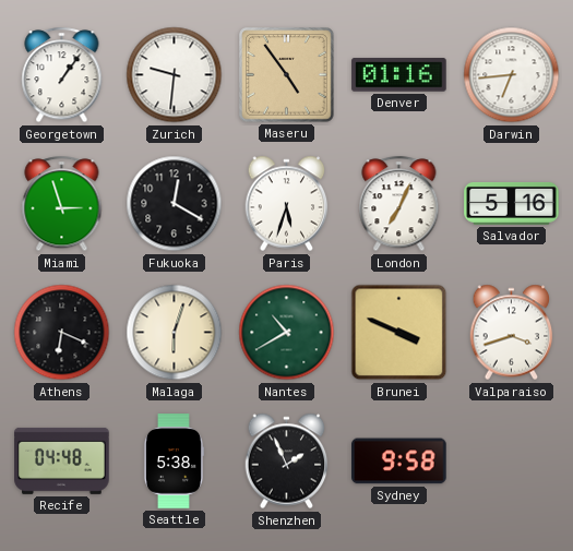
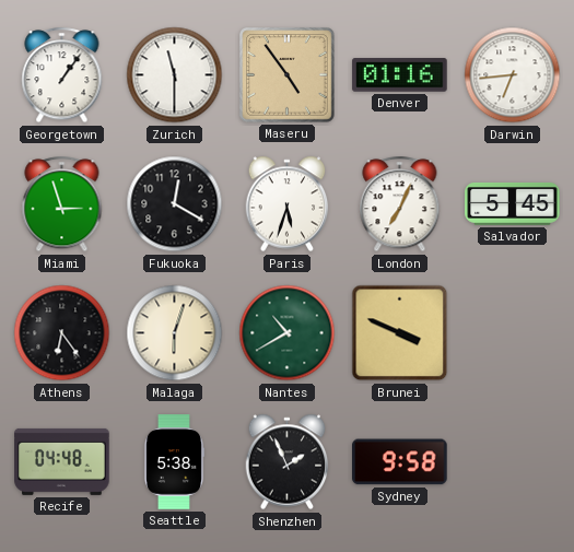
Zurich: 9:31 -> 11:30
Salvador: 5:16 -> 5:45
Athens: 6:19 -> 6:24
Valparaiso: 3:42 -> none
